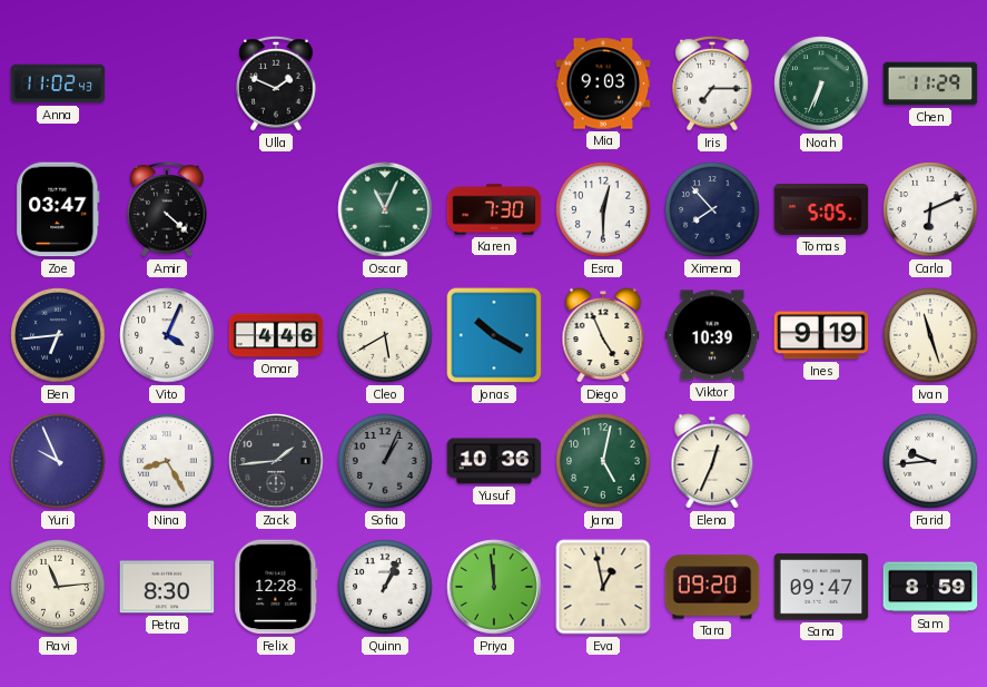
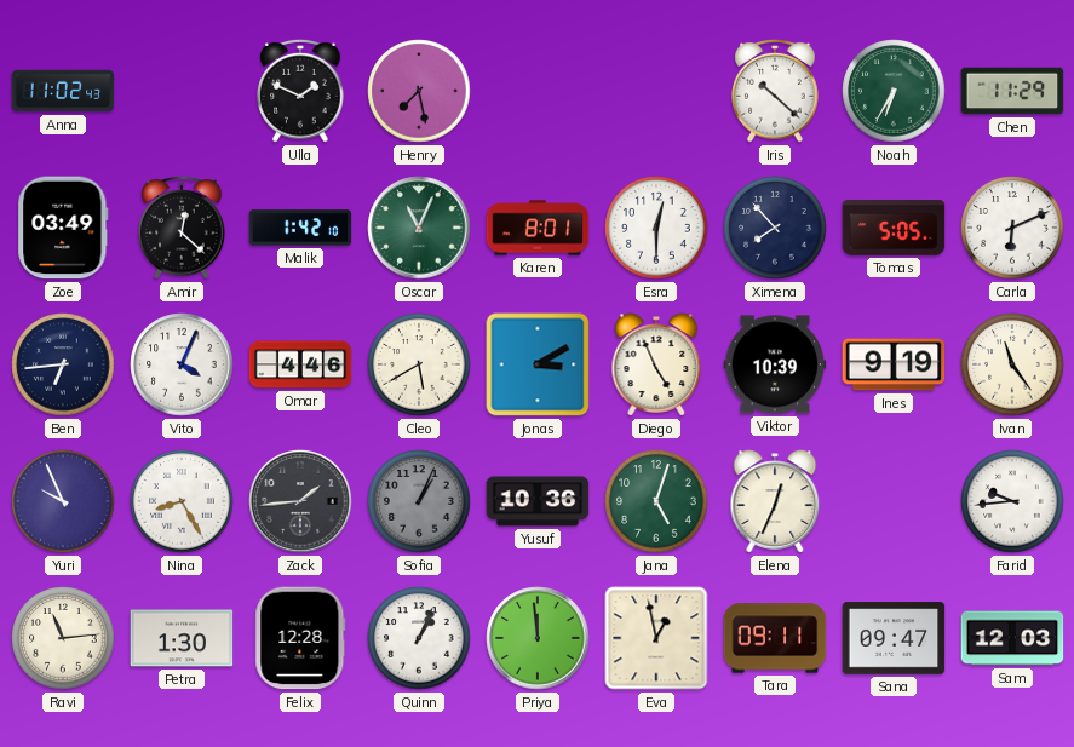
Henry: none -> 7:28
Mia: 9:03 -> none
Iris: 7:15 -> 10:22
Noah: 6:34 -> 6:35
Zoe: 03:47 -> 03:49
Amir: 4:22 -> 12:22
Malik: none -> 1:42
Karen: 7:30 -> 8:01
Jonas: 10:20 -> 3:10
Ivan: 11:27 -> 11:24
Jana: 5:02 -> 5:03
Petra: 8:30 -> 1:30
Tara: 09:20 -> 09:11
Sam: 8:59 -> 12:03
